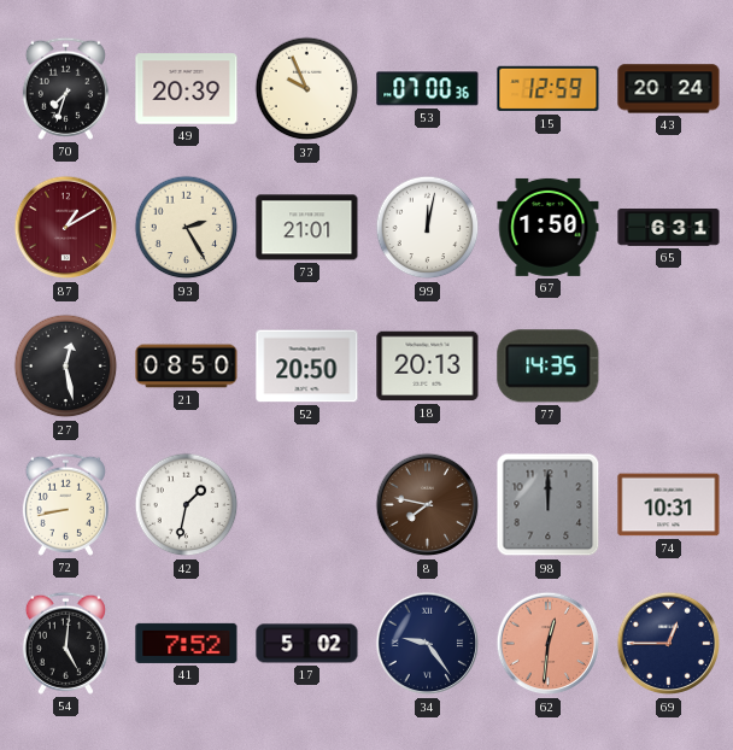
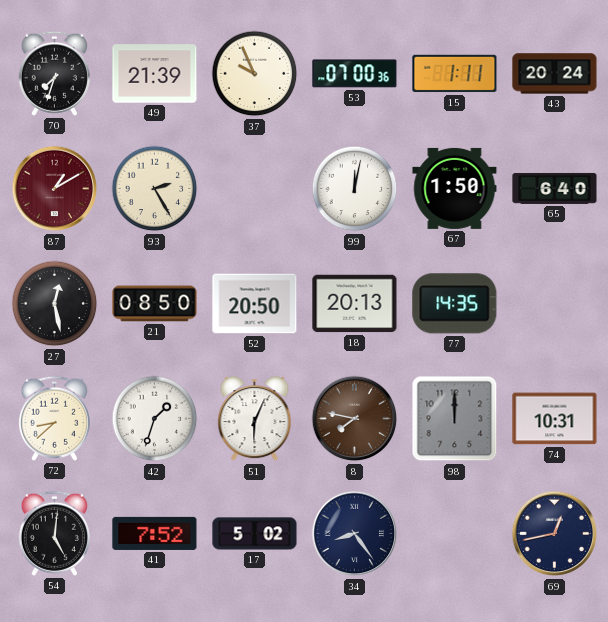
49: 20:39 -> 21:39
15: 12:59 -> 1:11
73: 21:01 -> none
65: 6:31 -> 6:40
72: 8:43 -> 8:38
42: 1:32 -> 1:33
51: none -> 6:04
34: 9:24 -> 8:24
62: 12:31 -> none
69: 12:45 -> 12:43
